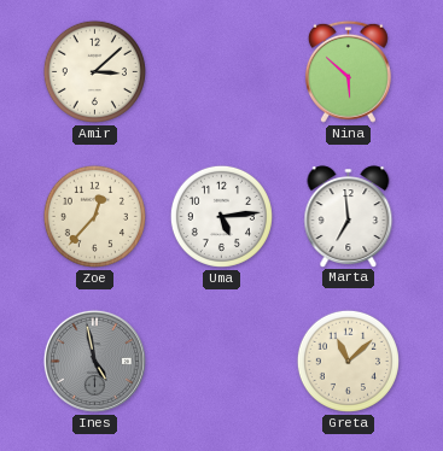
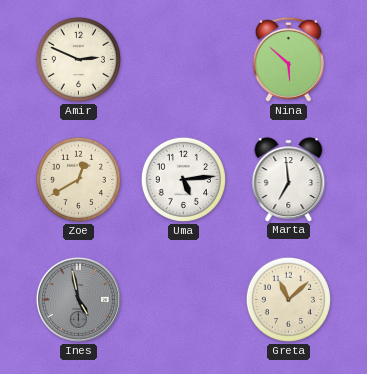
Amir: 3:08 -> 2:49
Zoe: 12:37 -> 12:40
